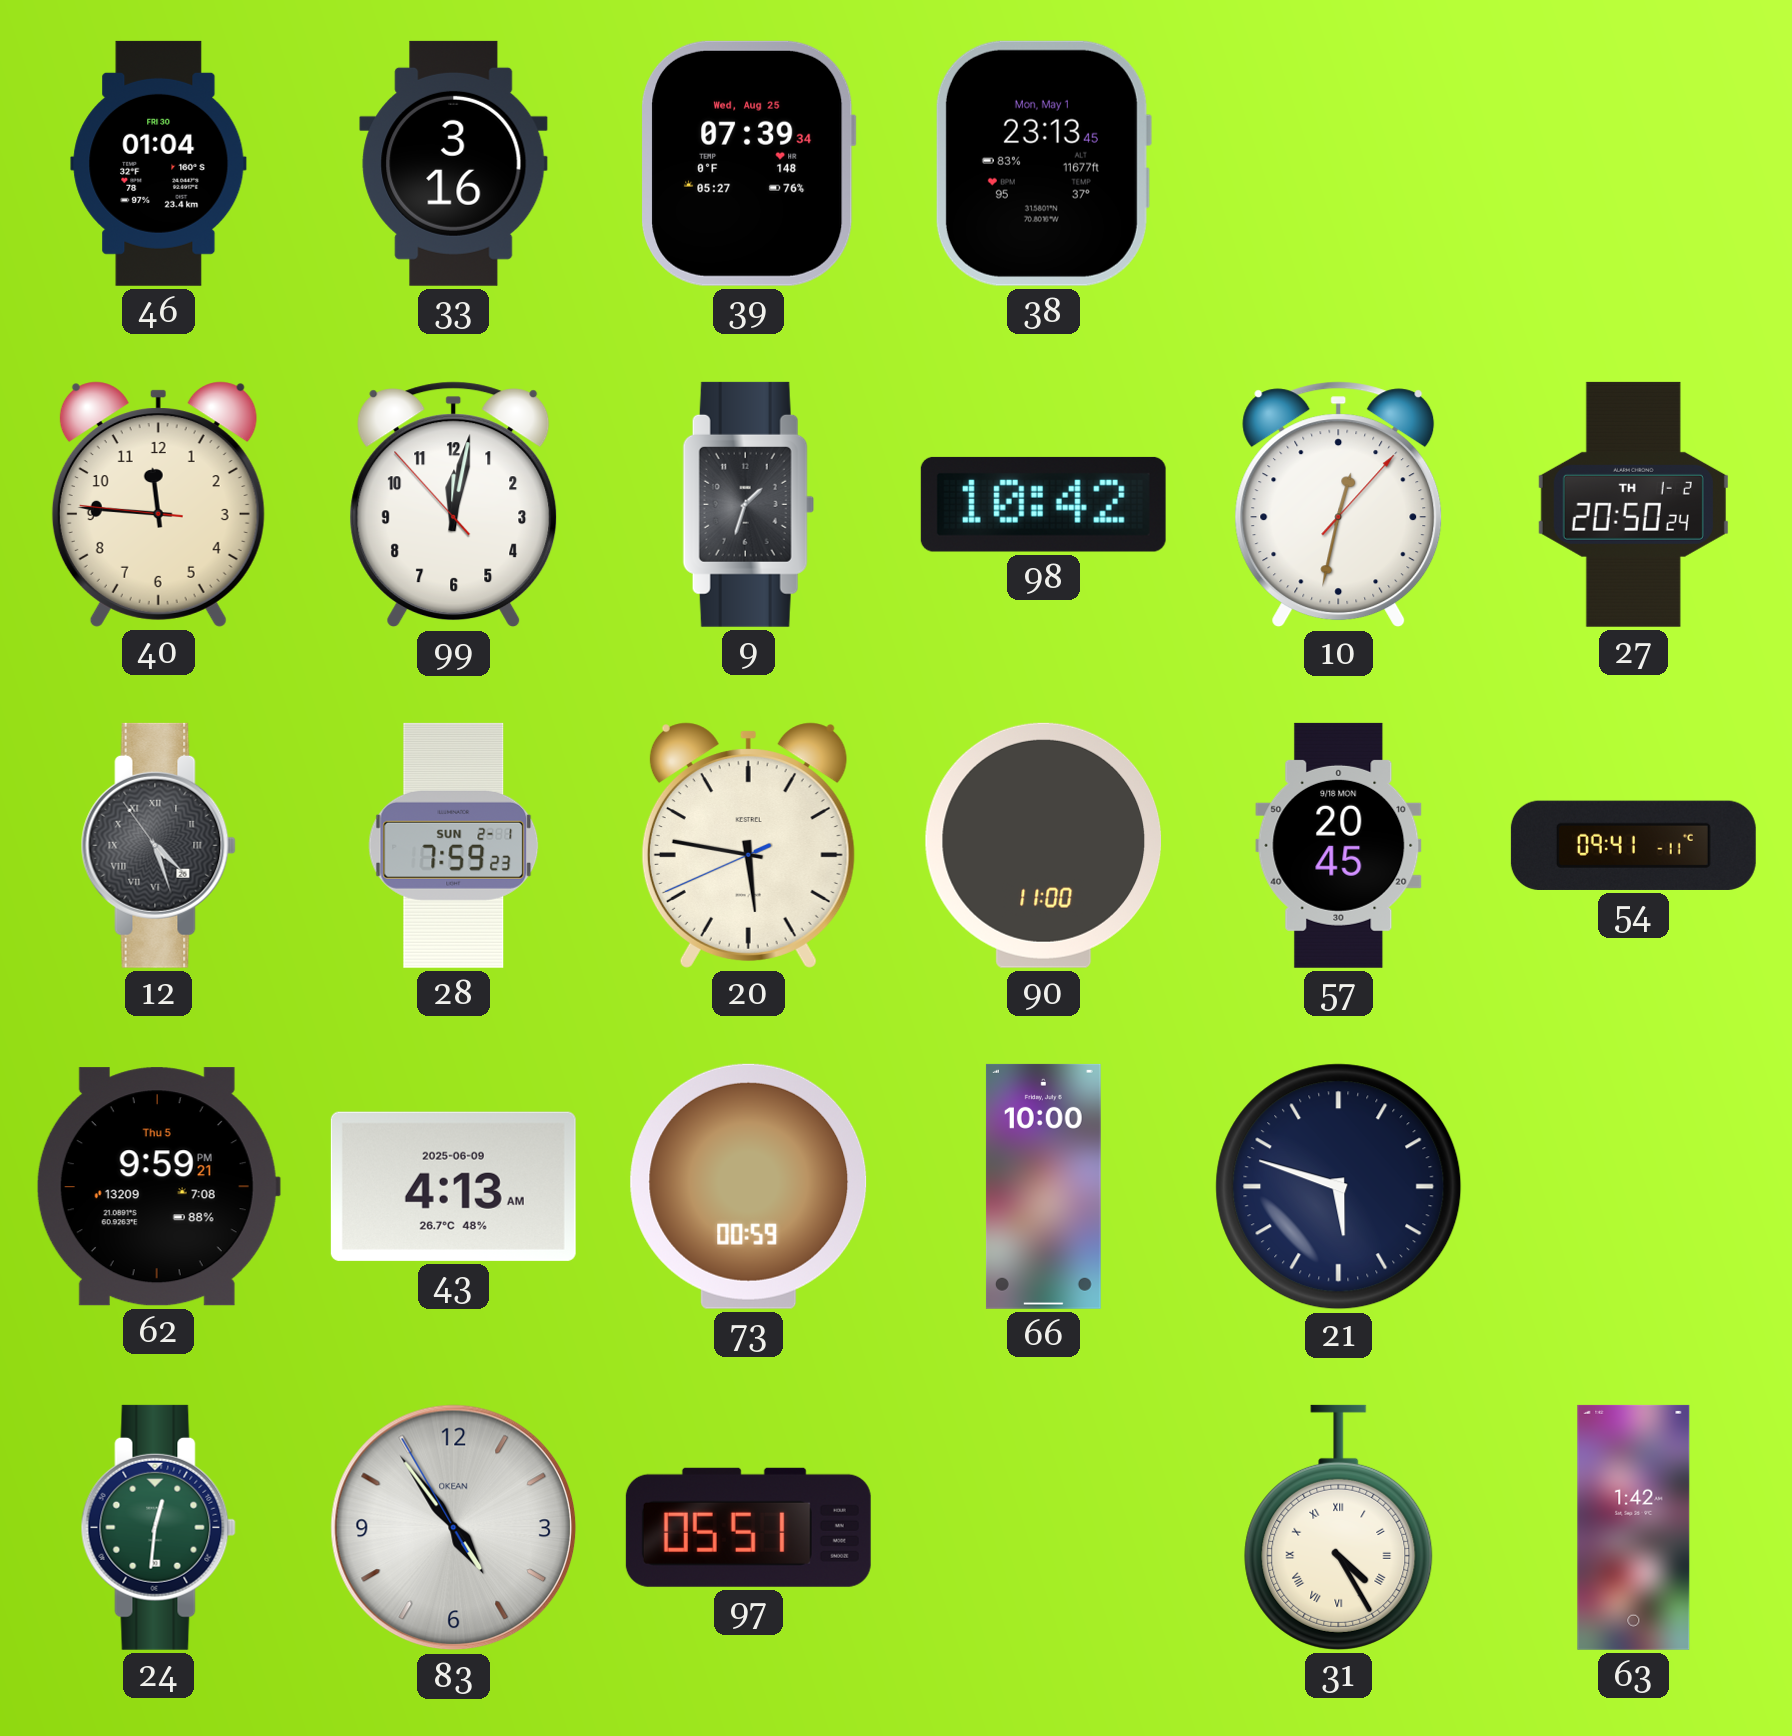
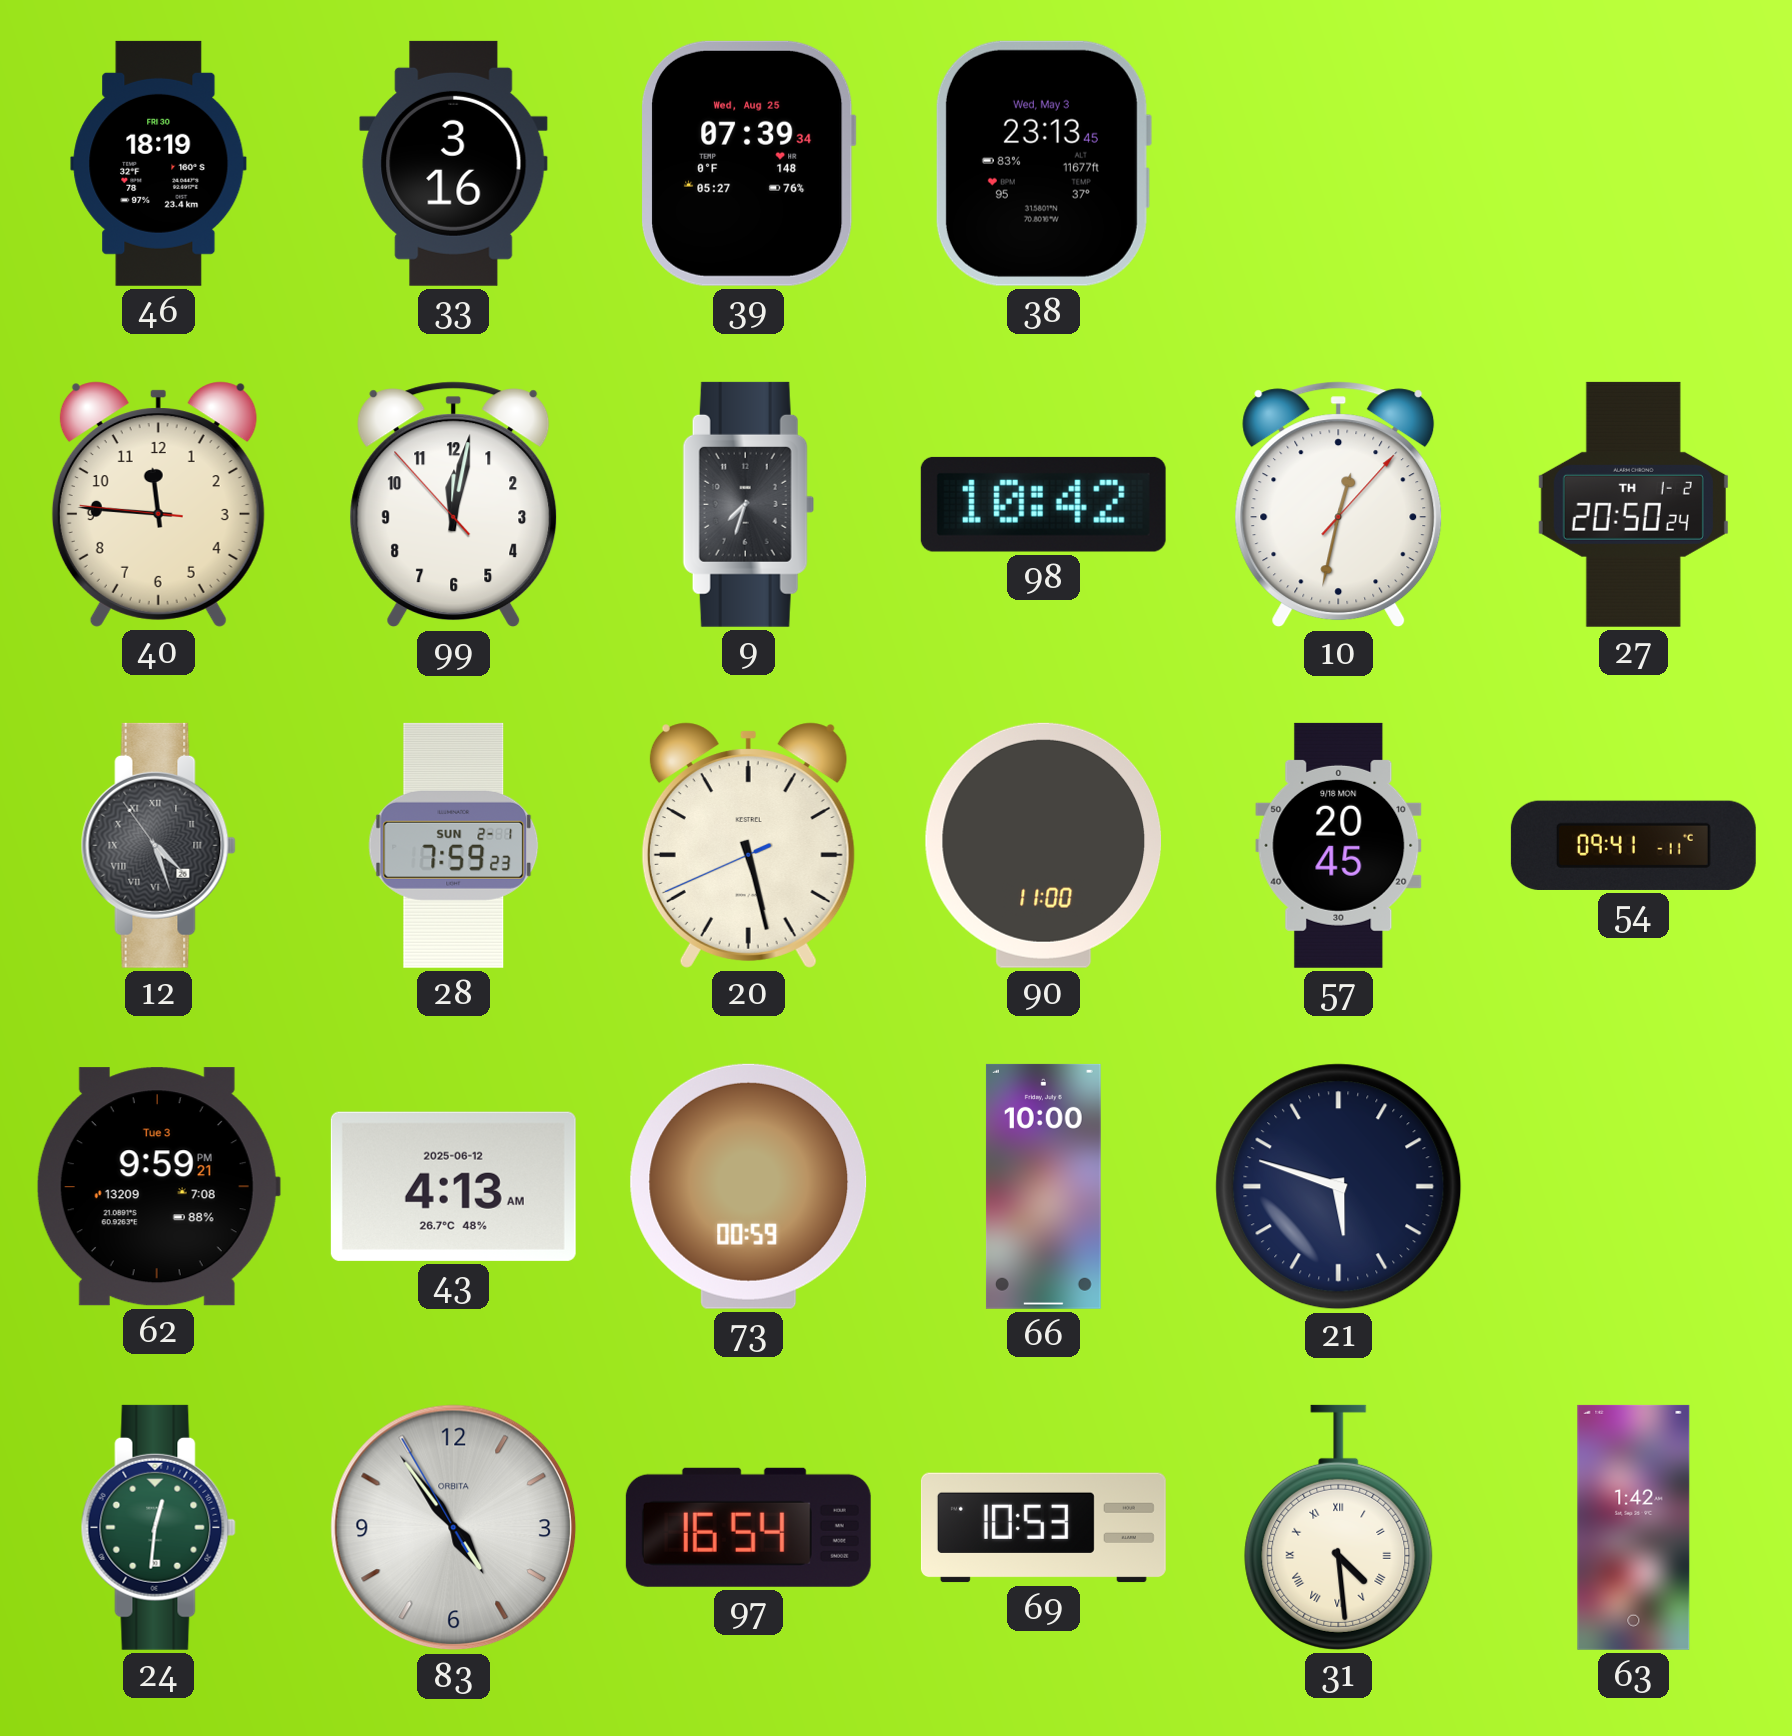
46: 01:04 -> 18:19
38 date: Mon, May 1 -> Wed, May 3
9: 1:33 -> 7:33
20: 5:46 -> 5:27
62 date: Thu 5 -> Tue 3
43 date: 2025-06-09 -> 2025-06-12
83 brand: OKEAN -> ORBITA
97: 05:51 -> 16:54
69: none -> 10:53
31: 4:25 -> 4:29
